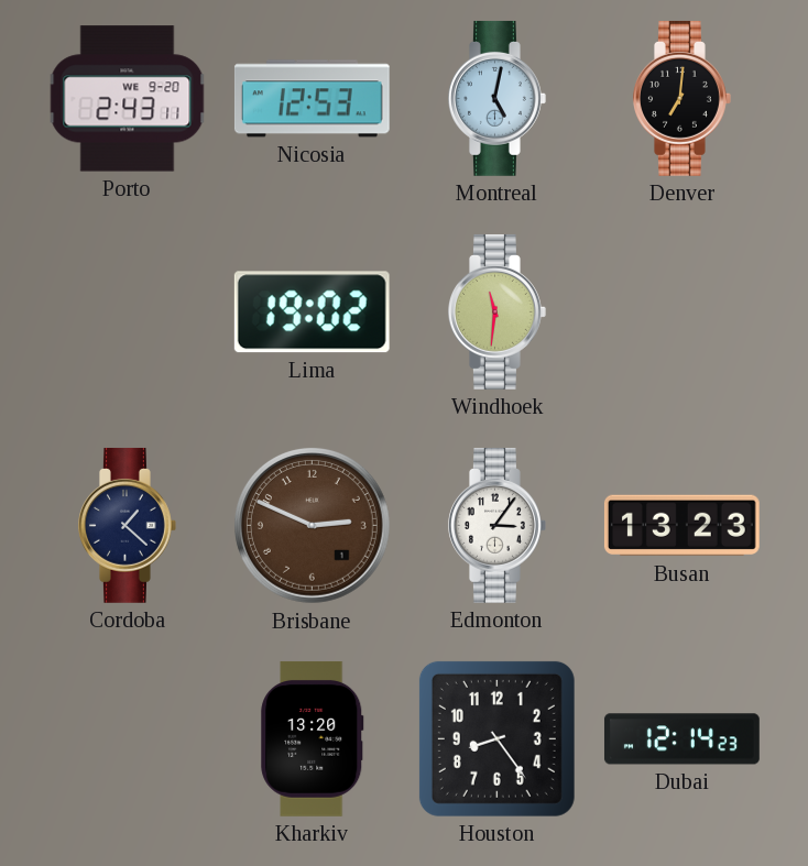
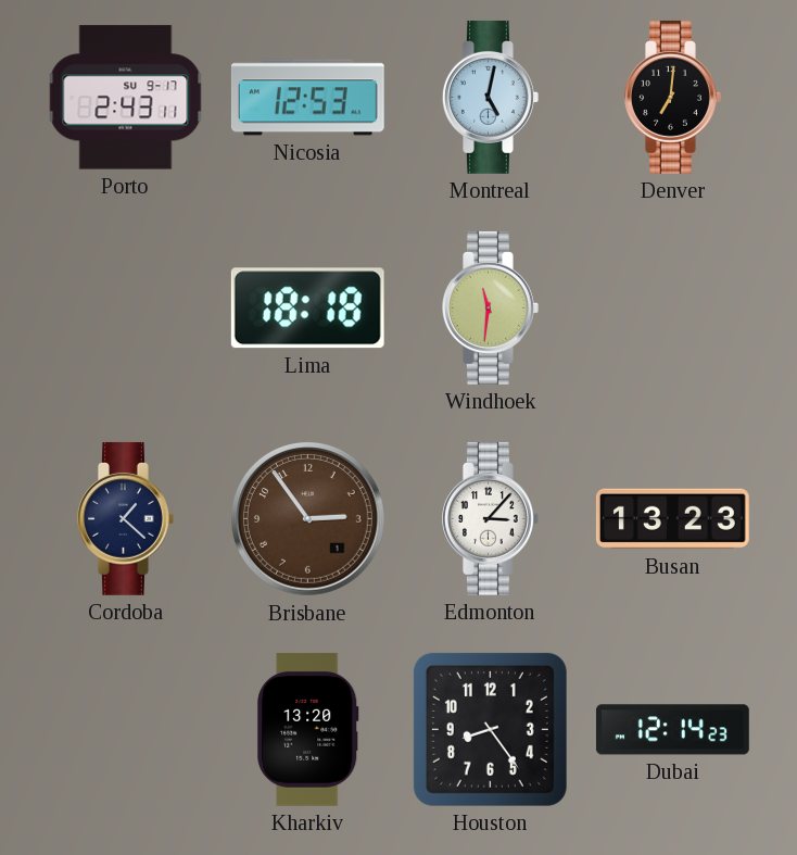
Porto date: WE 9-20 -> SU 9-17
Lima: 19:02 -> 18:18
Brisbane: 2:49 -> 2:54
Edmonton: 3:06 -> 3:07
